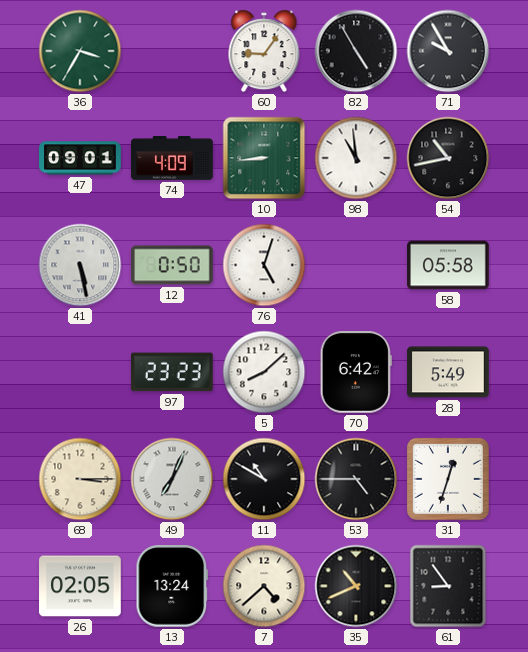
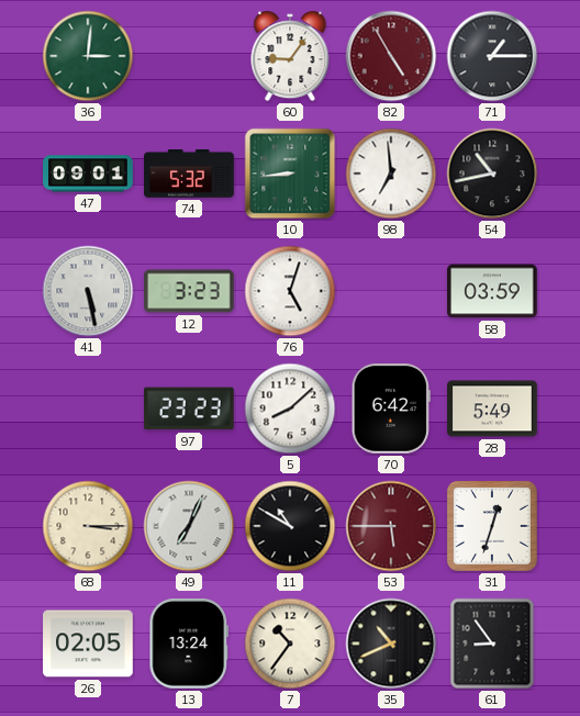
36: 3:35 -> 3:01
82 dial: black -> burgundy
71: 9:55 -> 1:15
74: 4:09 -> 5:32
98: 10:59 -> 6:59
12: 0:50 -> 3:23
58: 05:58 -> 03:59
53: 4:45 -> 5:45
53 dial: black -> burgundy
7: 4:38 -> 10:36
